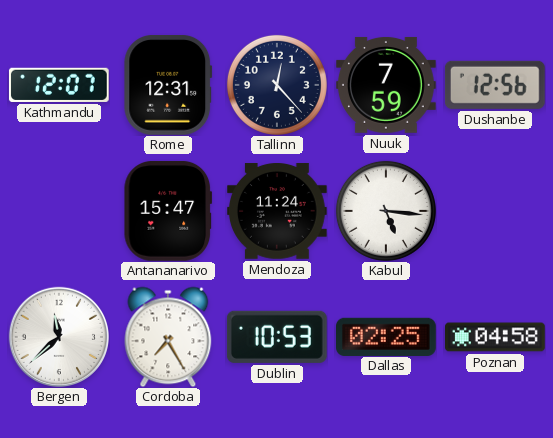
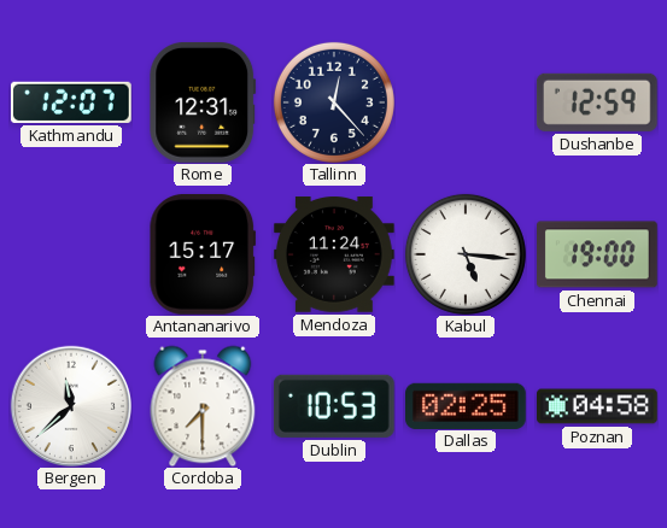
Nuuk: 7:59 -> none
Dushanbe: 12:56 -> 12:59
Antananarivo: 15:47 -> 15:17
Chennai: none -> 19:00
Cordoba: 7:25 -> 7:30
